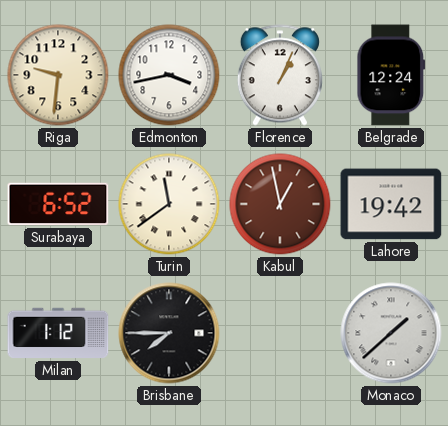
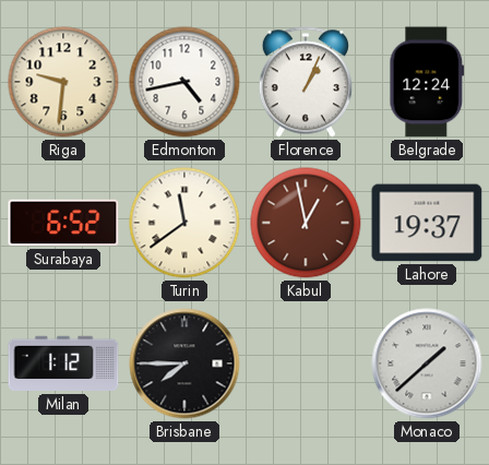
Edmonton: 3:43 -> 4:43
Lahore: 19:42 -> 19:37
